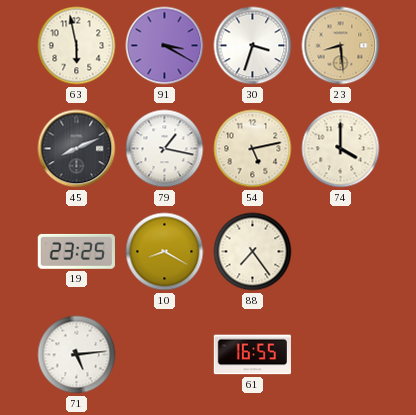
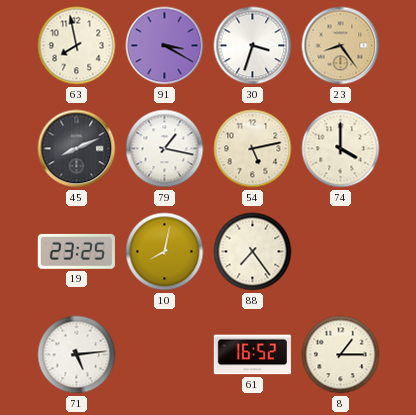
63: 5:58 -> 7:58
23: 8:29 -> 8:24
10: 8:20 -> 8:02
61: 16:55 -> 16:52
8: none -> 1:15
